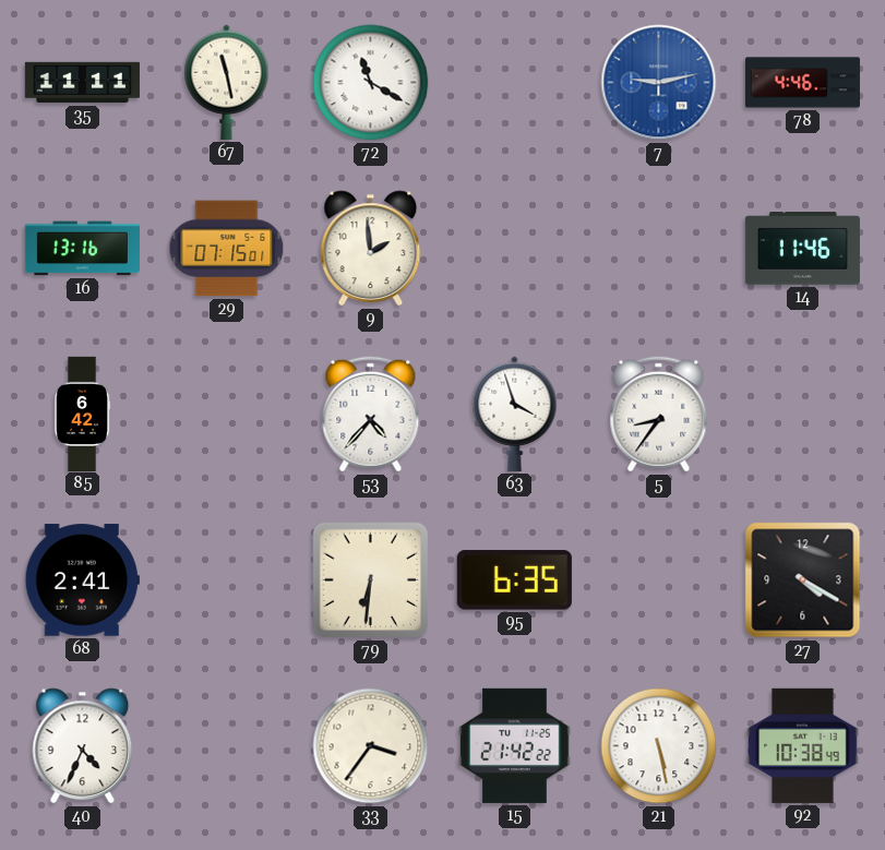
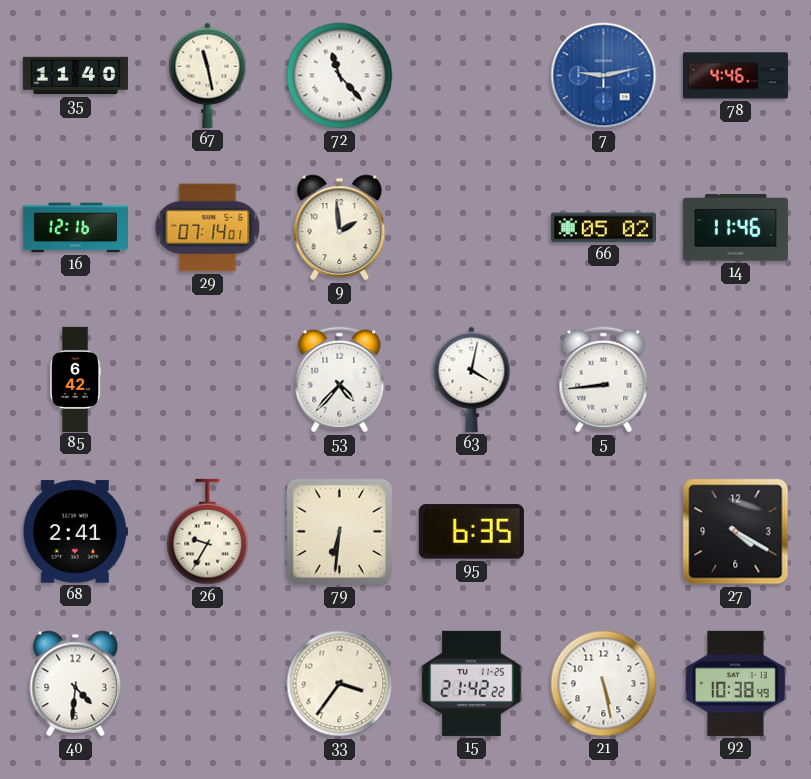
35: 11:11 -> 11:40
72: 11:20 -> 11:23
16: 13:16 -> 12:16
29: 07:15 -> 07:14
66: none -> 05:02
63: 3:57 -> 4:02
5: 8:36 -> 8:44
26: none -> 9:35
40: 4:34 -> 4:31
